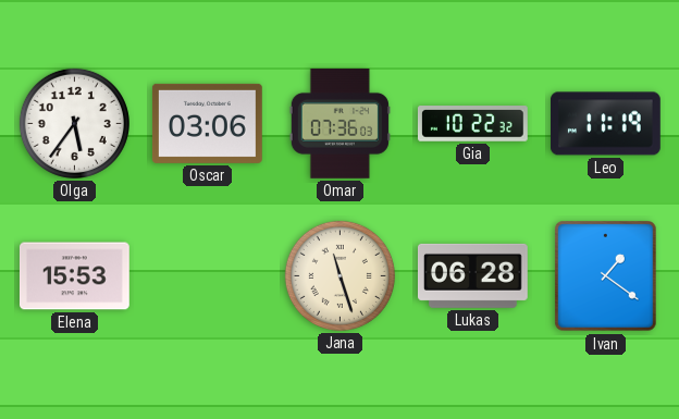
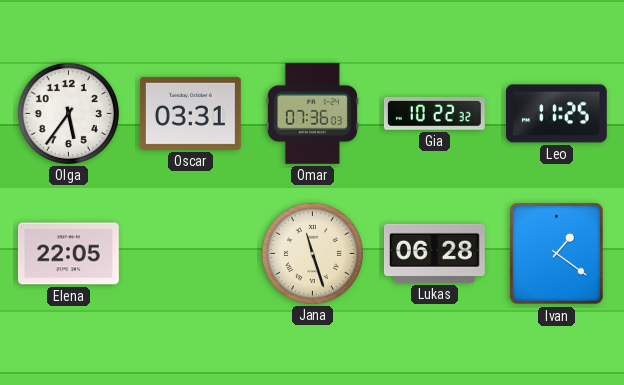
Oscar: 03:06 -> 03:31
Leo: 11:19 -> 11:25
Elena: 15:53 -> 22:05
